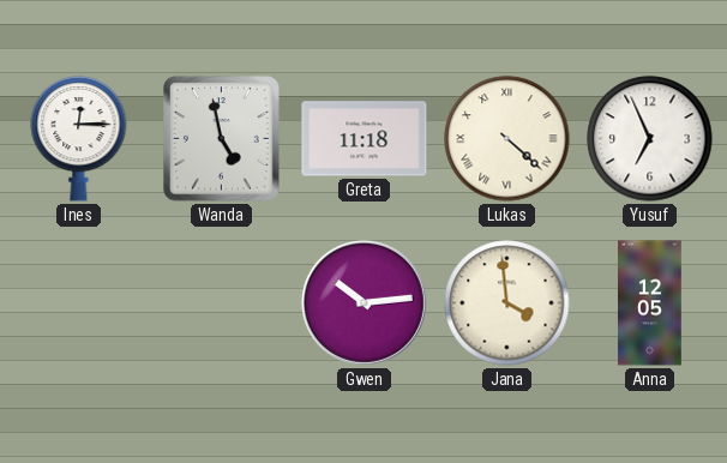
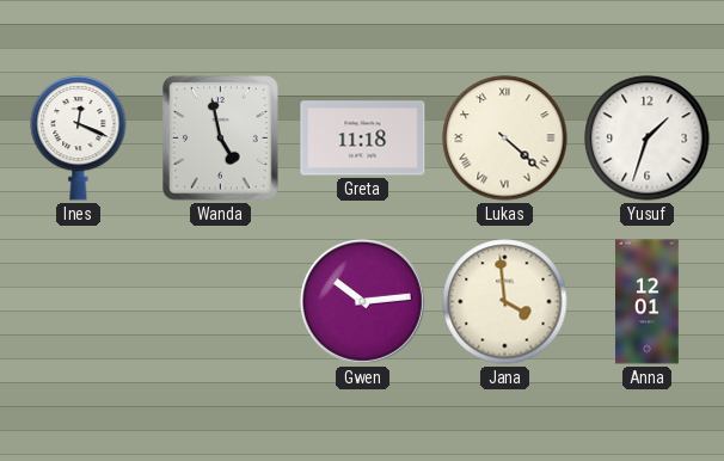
Ines: 12:15 -> 12:19
Yusuf: 6:56 -> 1:33
Anna: 12:05 -> 12:01
